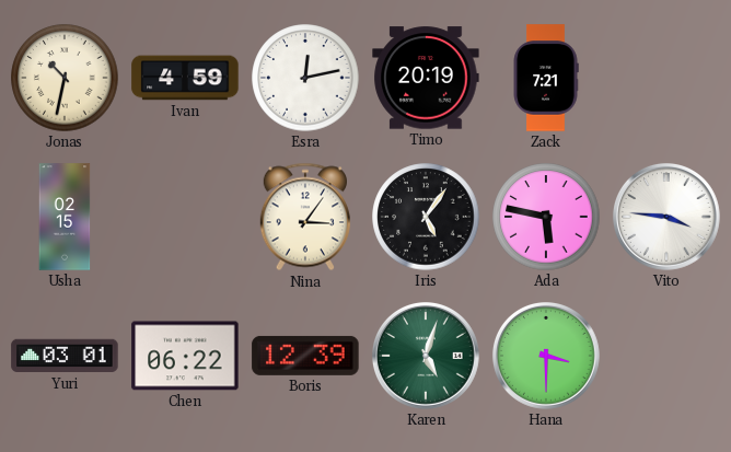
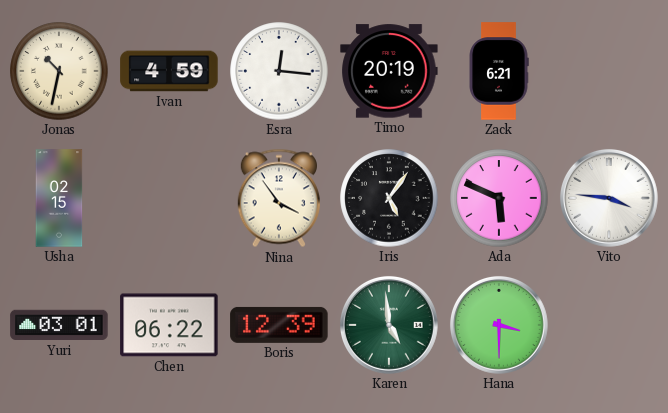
Esra: 12:13 -> 12:16
Zack: 7:21 -> 6:21
Nina: 3:06 -> 3:54
Ada: 5:47 -> 5:49
Karen: 5:03 -> 4:59
